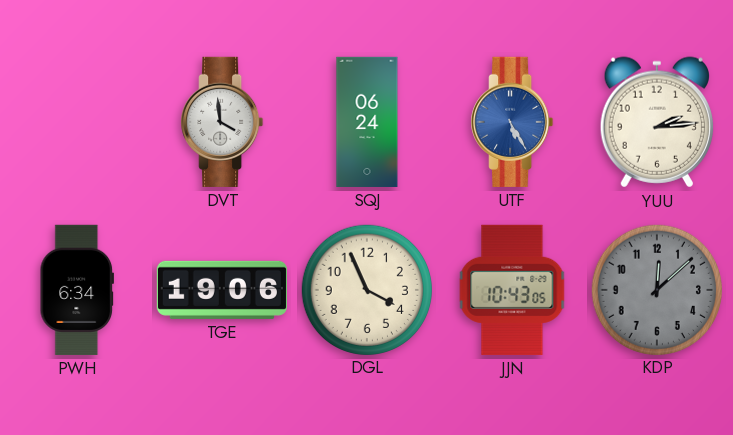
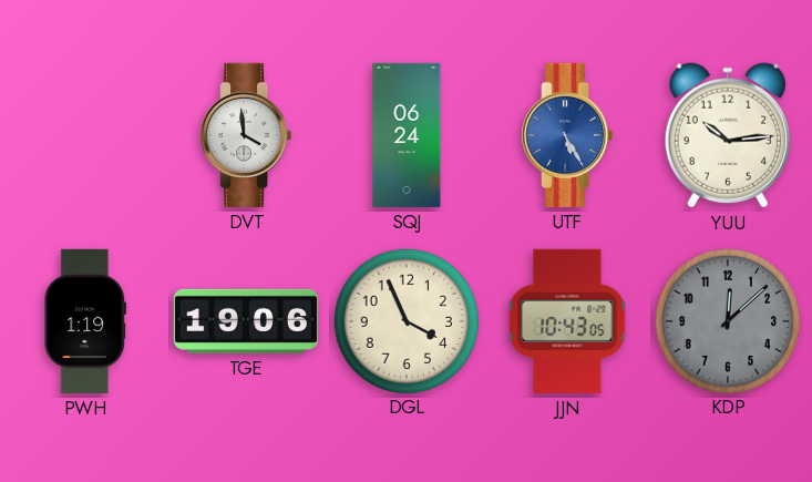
YUU: 2:14 -> 10:14
PWH: 6:34 -> 1:19
